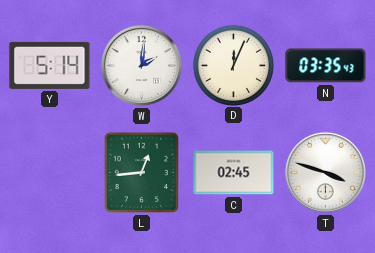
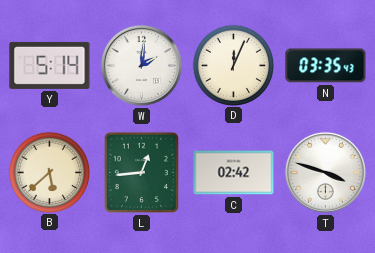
B: none -> 5:38
C: 02:45 -> 02:42
